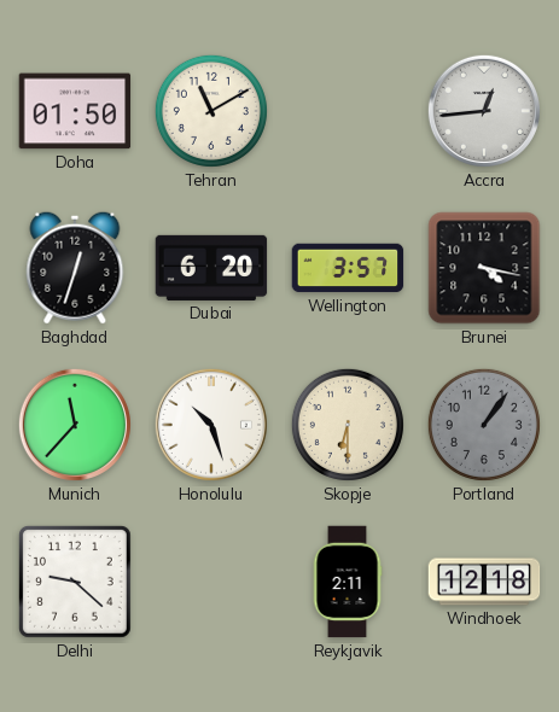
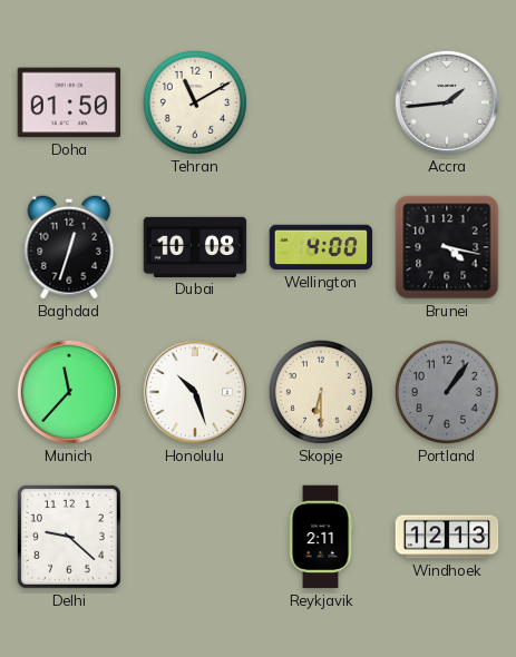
Accra: 12:44 -> 1:44
Dubai: 6:20 -> 10:08
Wellington: 3:57 -> 4:00
Windhoek: 12:18 -> 12:13
